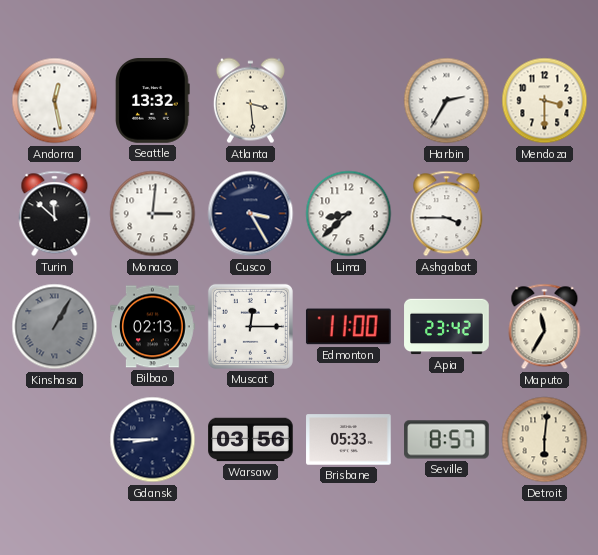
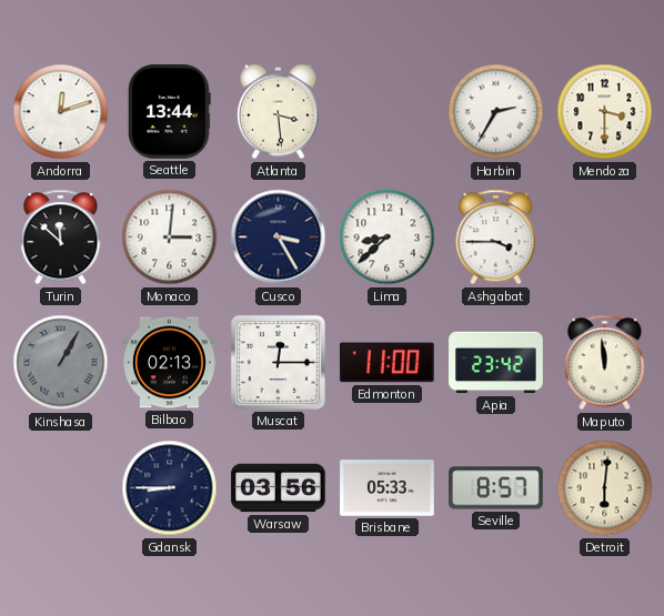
Andorra: 12:28 -> 12:12
Seattle: 13:32 -> 13:44
Maputo: 11:35 -> 11:59
